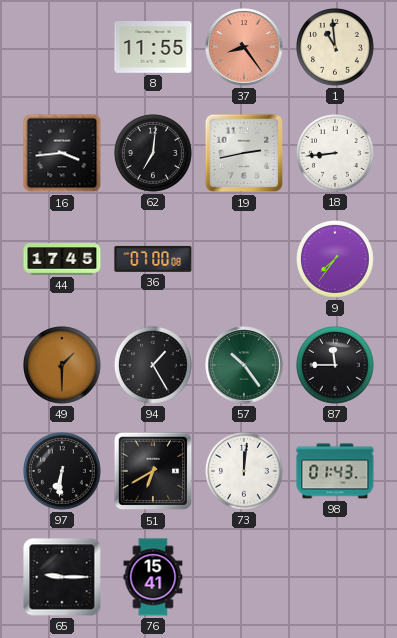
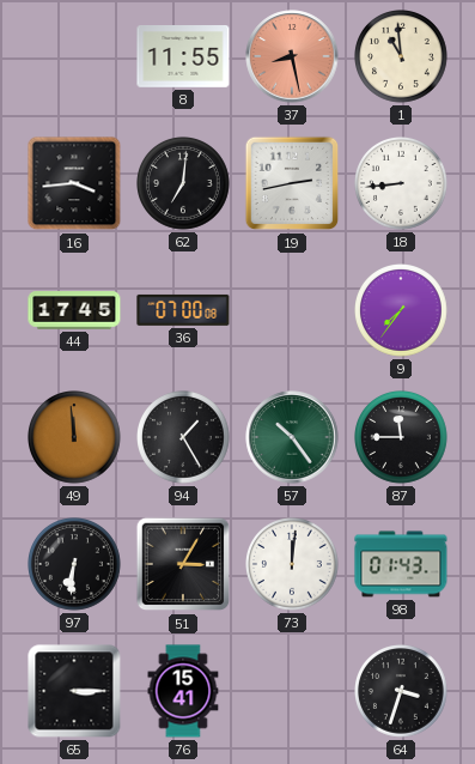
37: 8:24 -> 8:28
49: 1:30 -> 11:59
51: 6:40 -> 3:05
65: 9:15 -> 3:15
64: none -> 3:33
